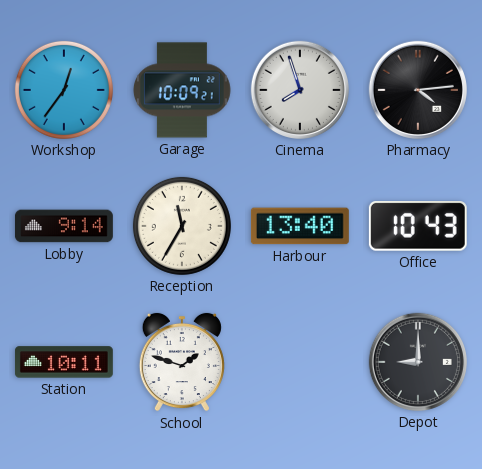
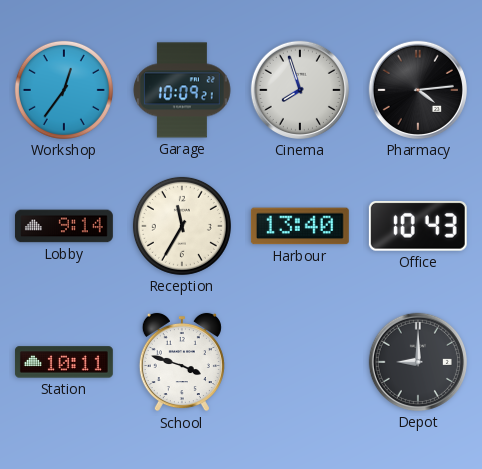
School: 1:48 -> 3:48
